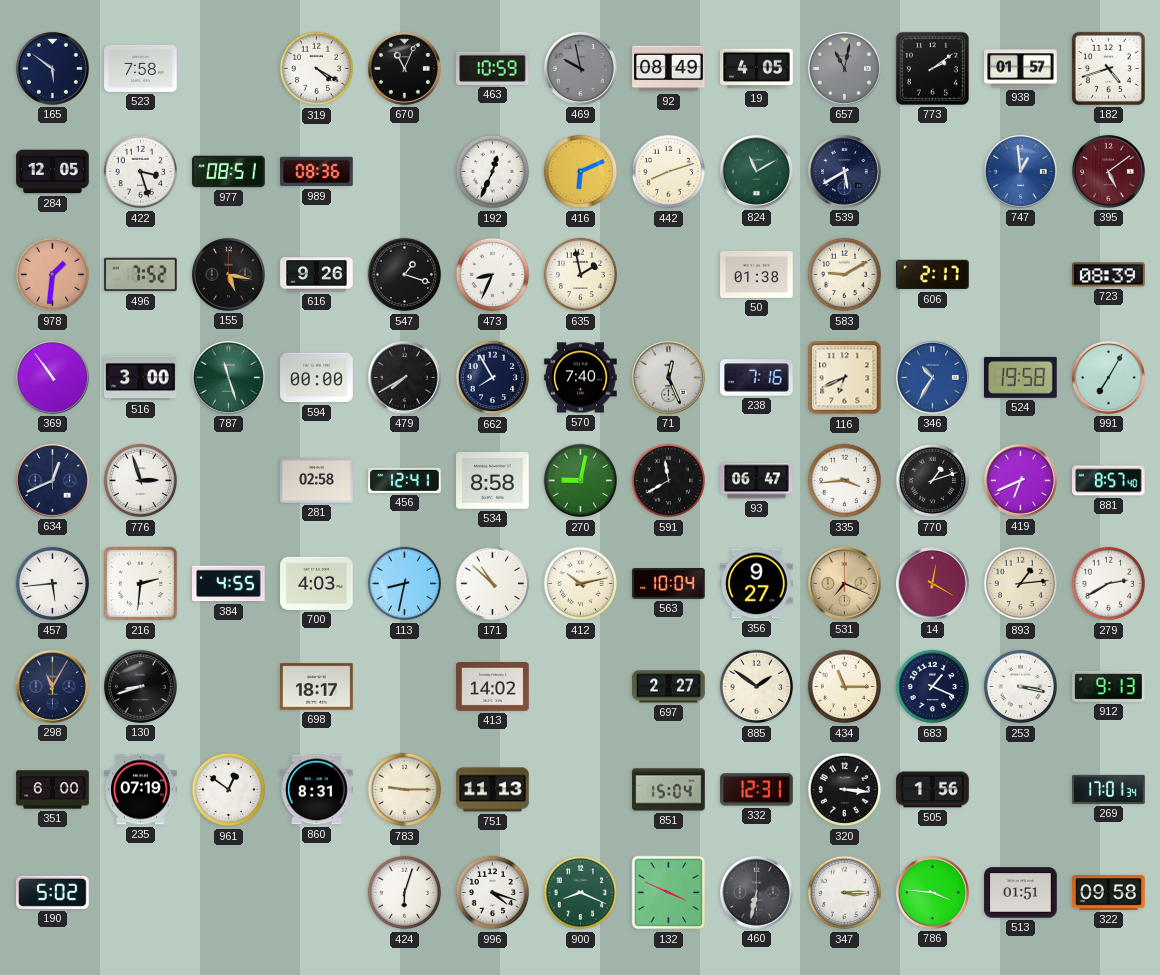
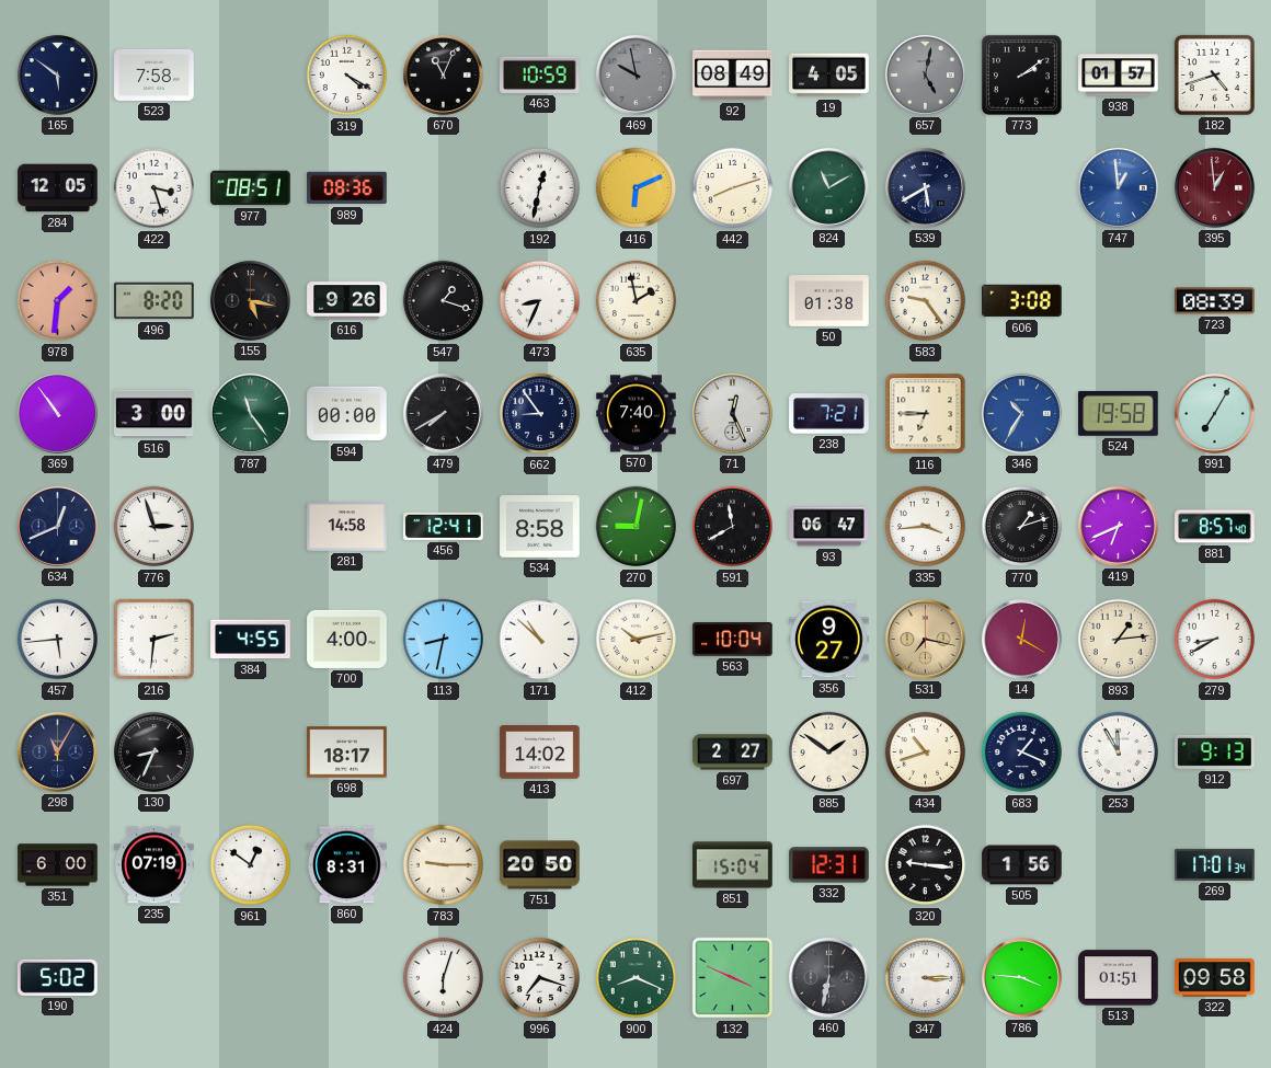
657: 11:02 -> 5:02
192: 12:34 -> 12:32
395: 5:09 -> 12:59
496: 7:52 -> 8:20
583: 9:10 -> 9:24
606: 2:17 -> 3:08
787: 11:27 -> 11:24
662: 7:55 -> 8:54
238: 7:16 -> 7:21
116: 6:41 -> 6:45
281: 02:58 -> 14:58
700: 4:03 -> 4:00
531: 7:19 -> 7:17
279: 2:40 -> 8:40
130: 8:42 -> 8:34
434: 11:15 -> 10:42
253: 3:17 -> 11:55
751: 11:13 -> 20:50
320: 3:16 -> 9:16
996: 4:18 -> 7:18
